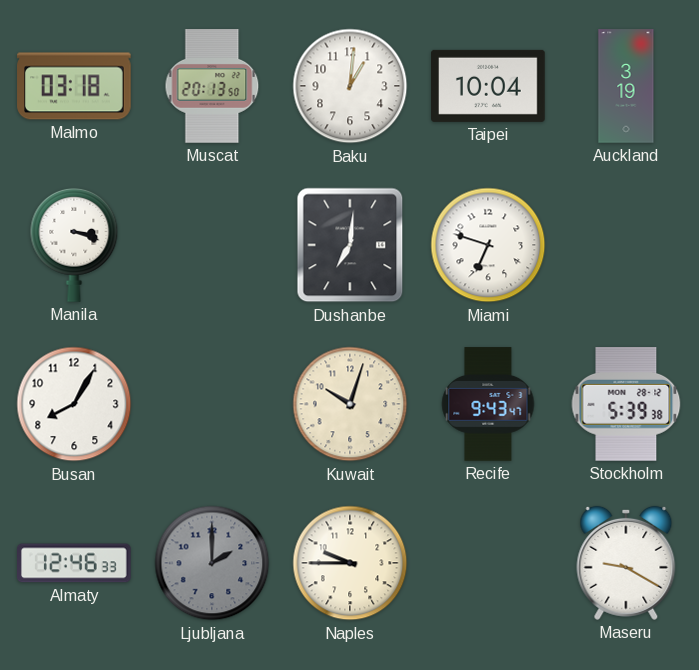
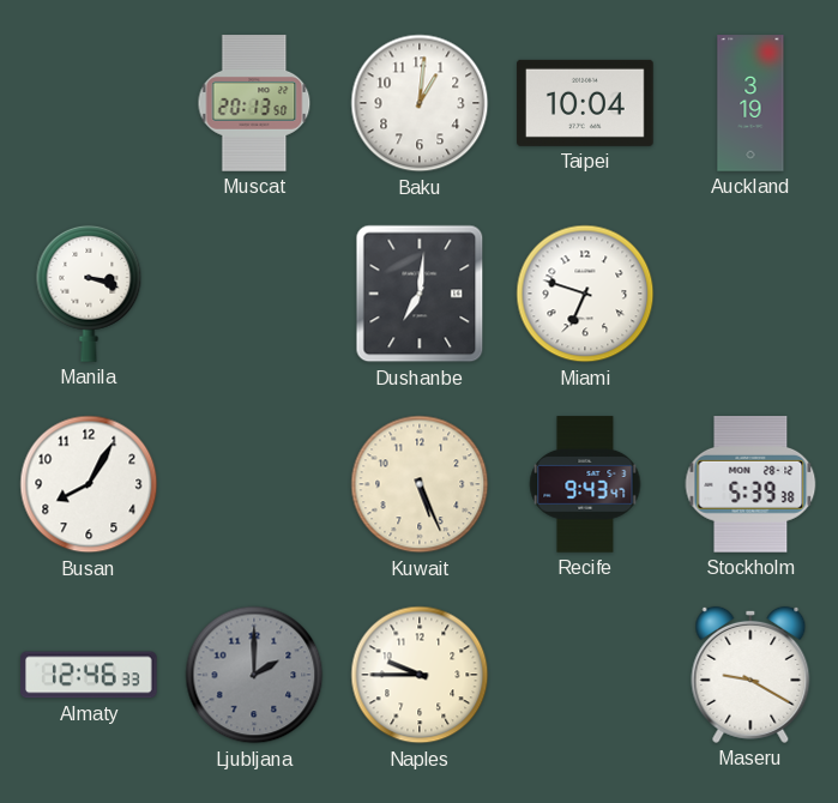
Malmo: 03:18 -> none
Kuwait: 10:03 -> 5:26
